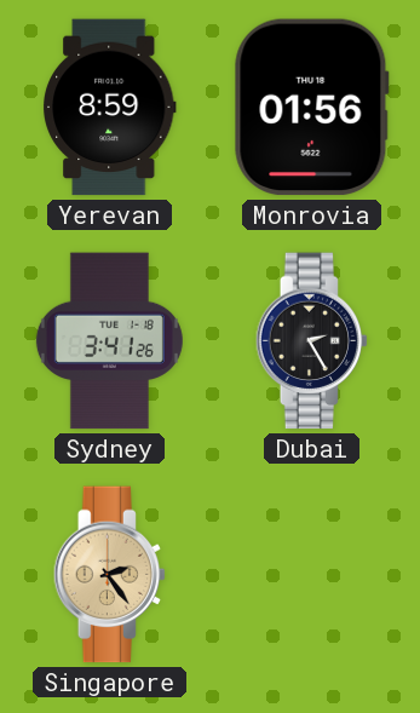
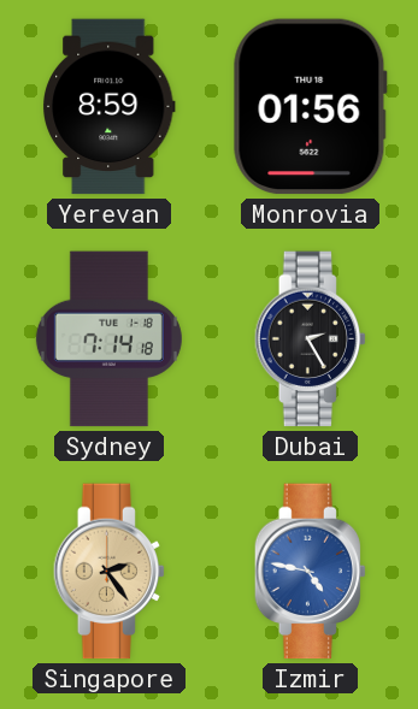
Sydney: 3:41 -> 7:14
Izmir: none -> 4:47
